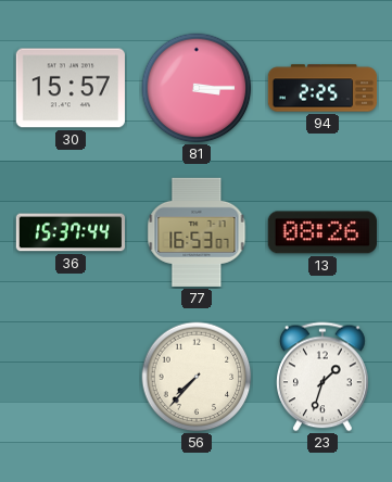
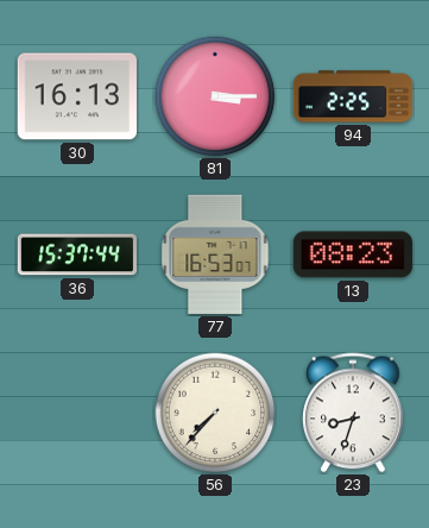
30: 15:57 -> 16:13
13: 08:26 -> 08:23
23: 1:33 -> 8:33
